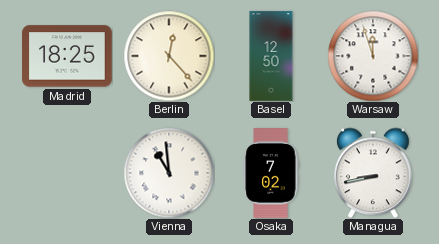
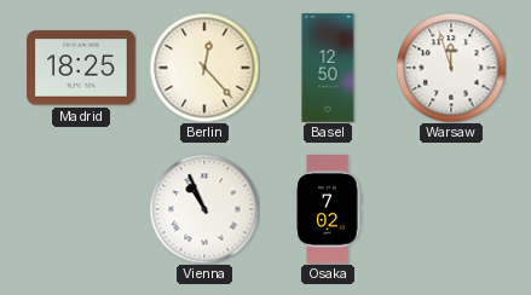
Vienna: 10:59 -> 10:56
Managua: 8:43 -> none
